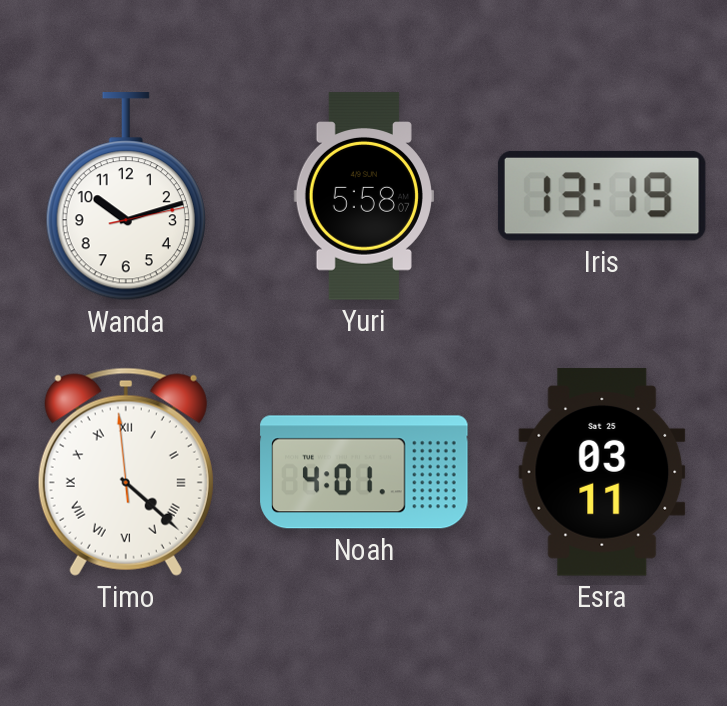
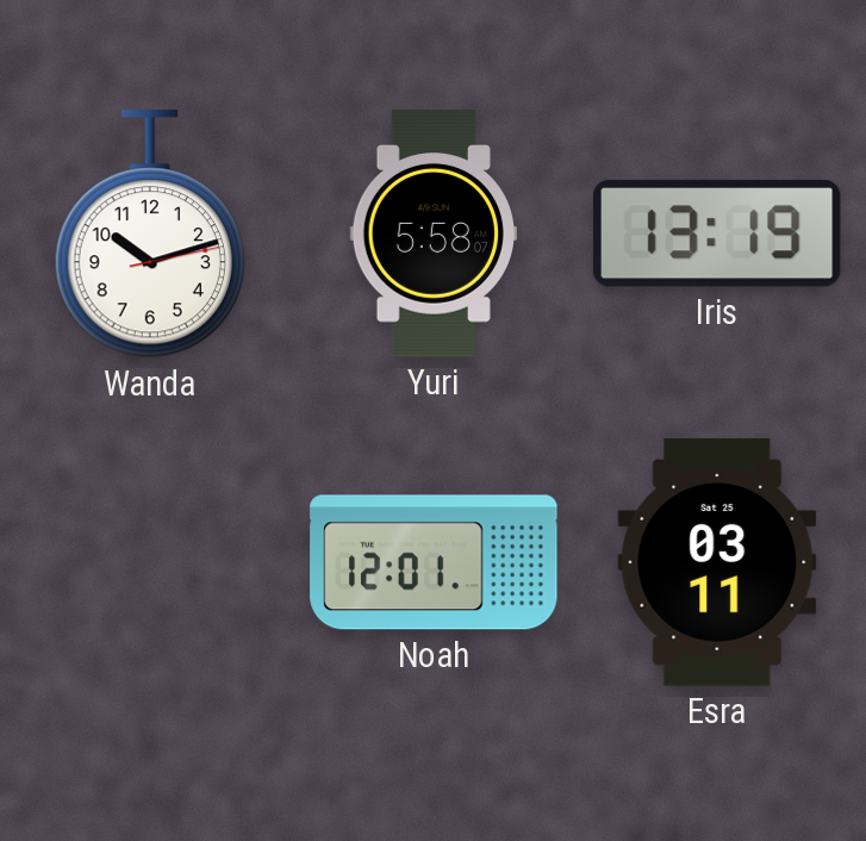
Timo: 4:21 -> none
Noah: 4:01 -> 12:01
